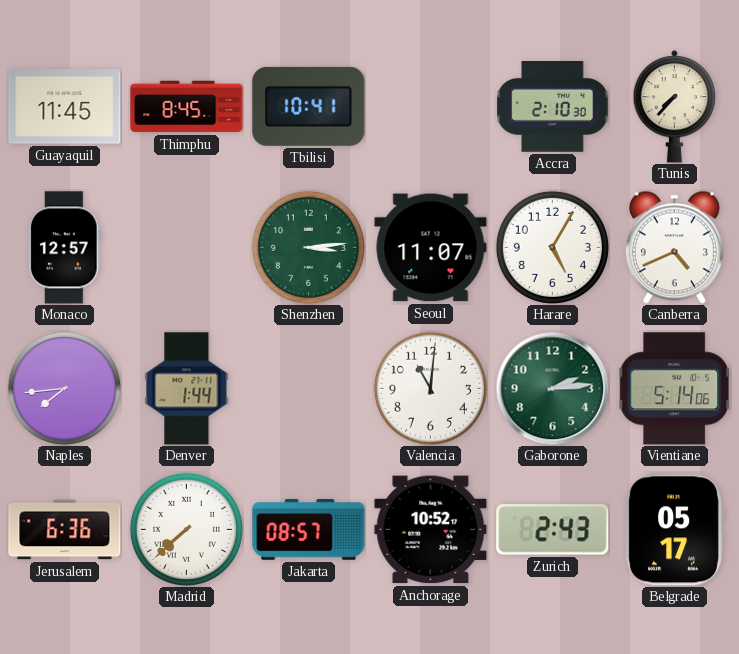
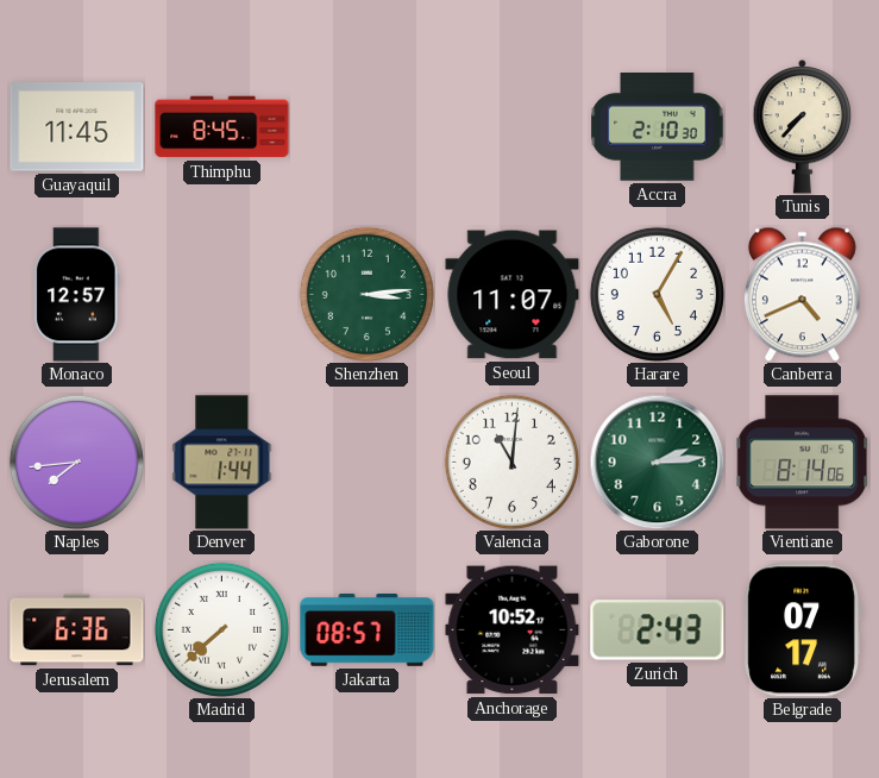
Tbilisi: 10:41 -> none
Vientiane: 5:14 -> 8:14
Belgrade: 05:17 -> 07:17
